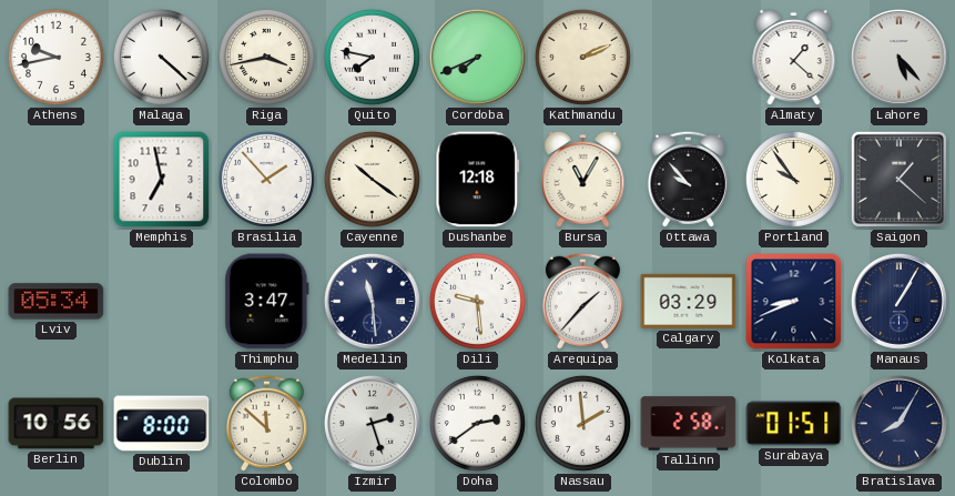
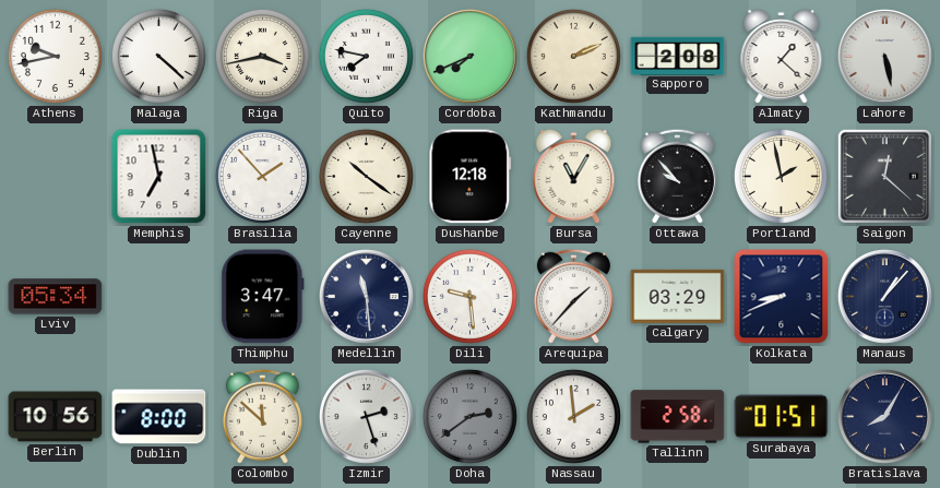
Sapporo: none -> 2:08
Lahore: 5:23 -> 5:28
Portland: 9:54 -> 1:58
Saigon: 1:22 -> 12:22
Manaus: 1:05 -> 1:07
Doha dial: white -> grey
